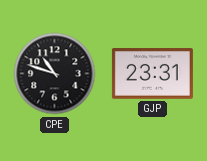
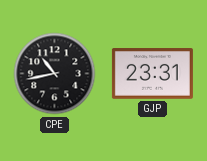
CPE: 10:48 -> 10:43
